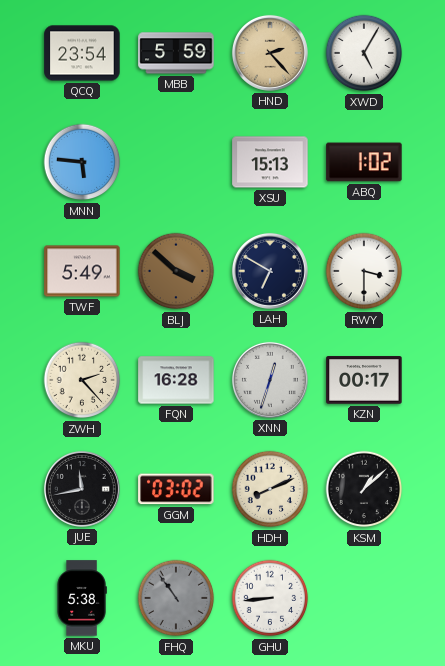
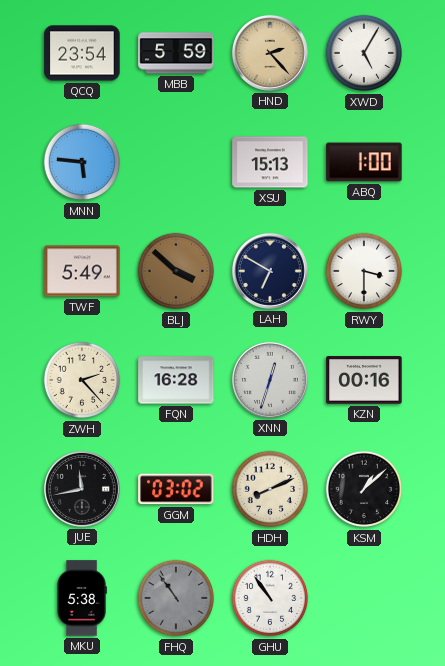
ABQ: 1:02 -> 1:00
KZN: 00:17 -> 00:16
GHU: 8:44 -> 10:54
